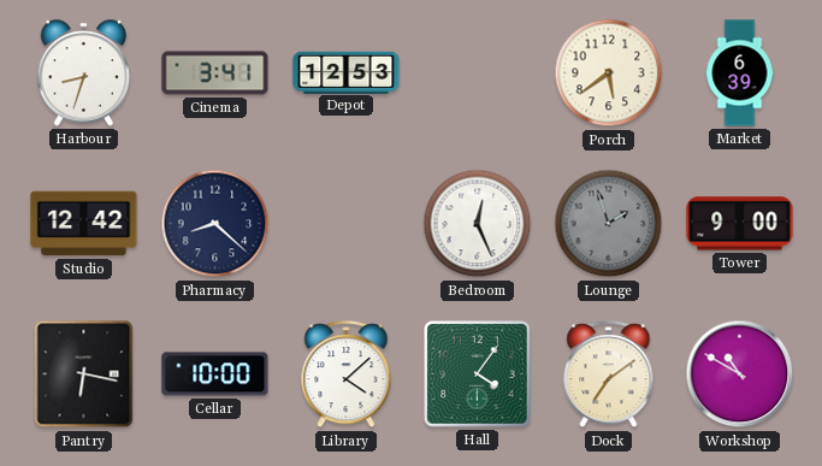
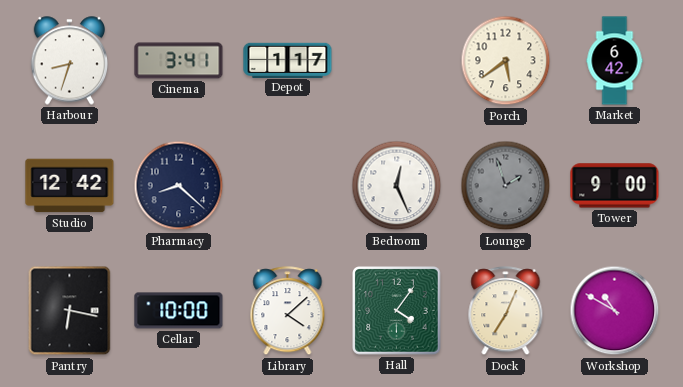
Depot: 12:53 -> 1:17
Market: 6:39 -> 6:42
Dock: 7:09 -> 7:04
